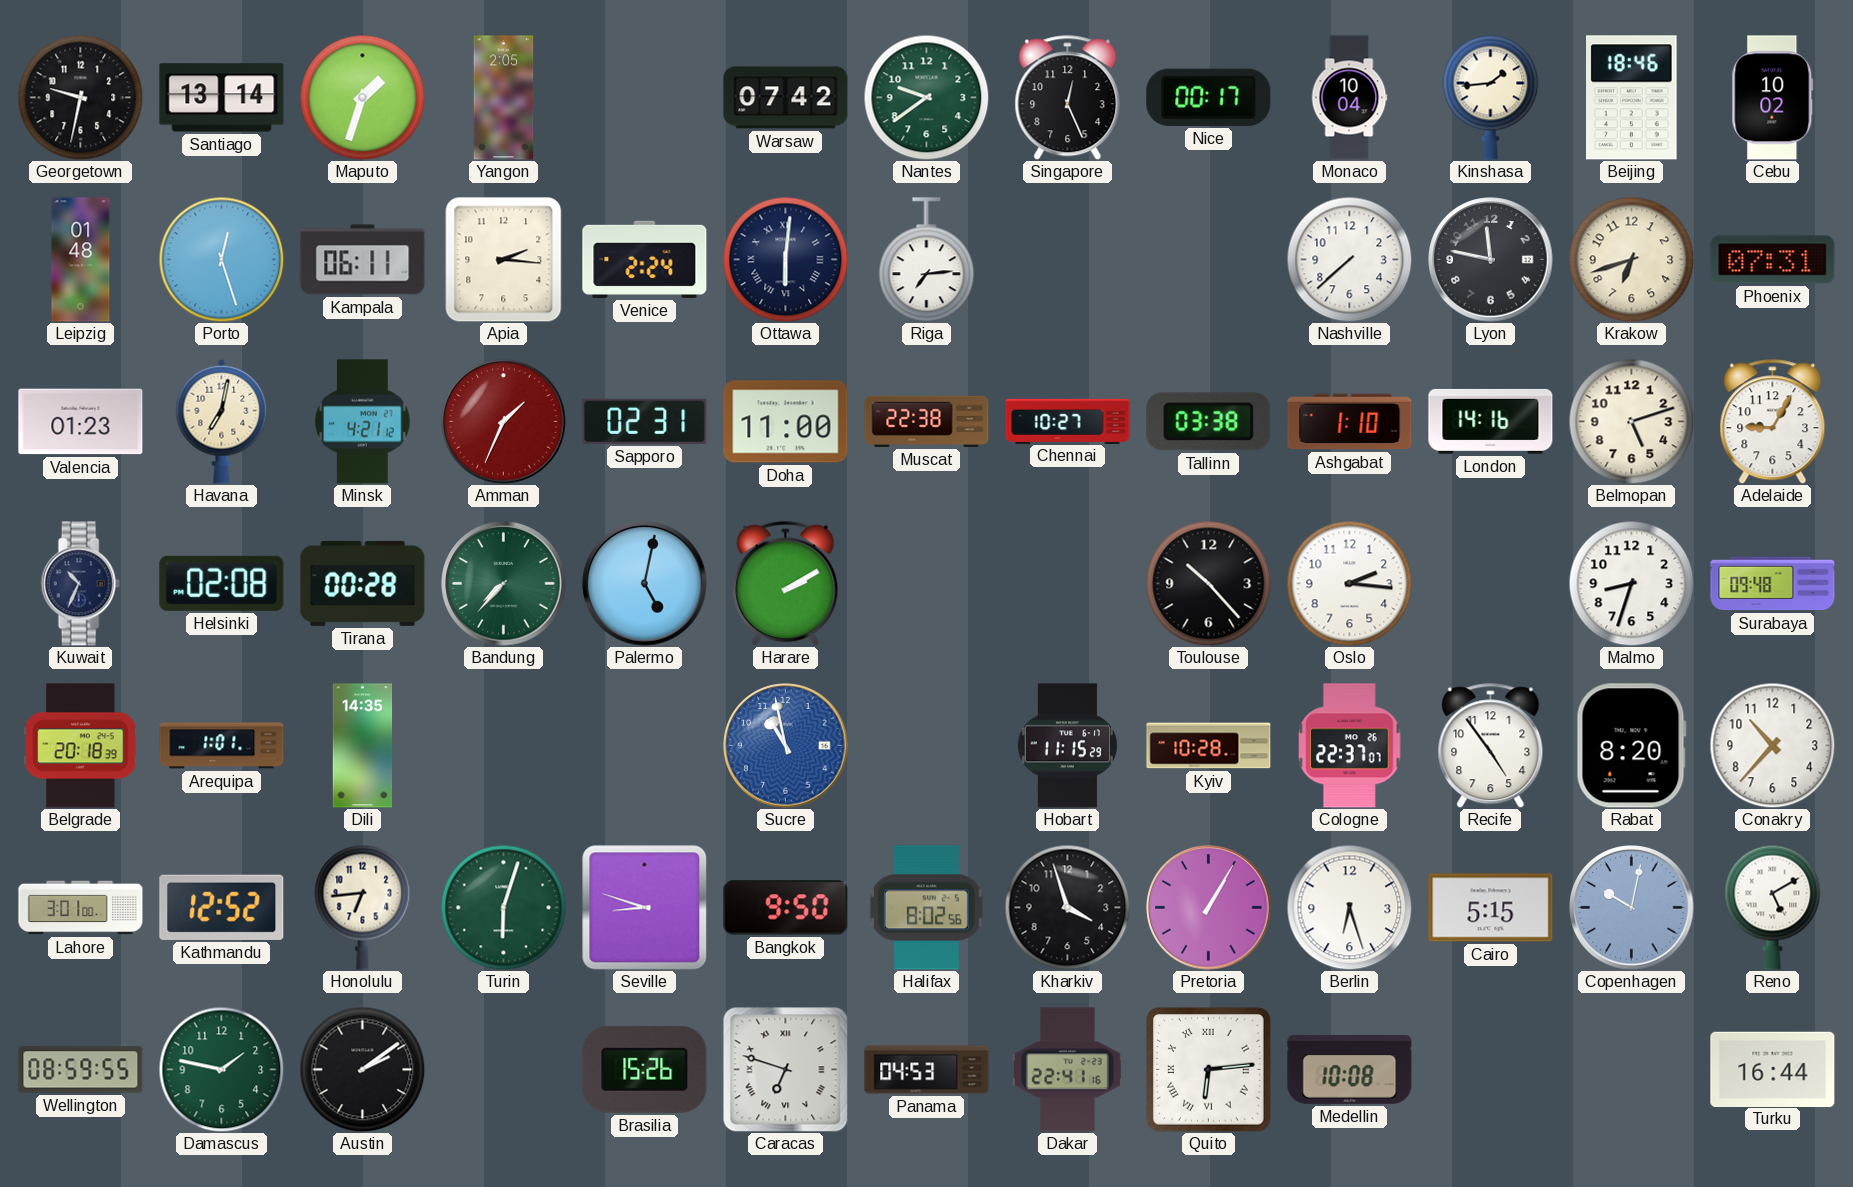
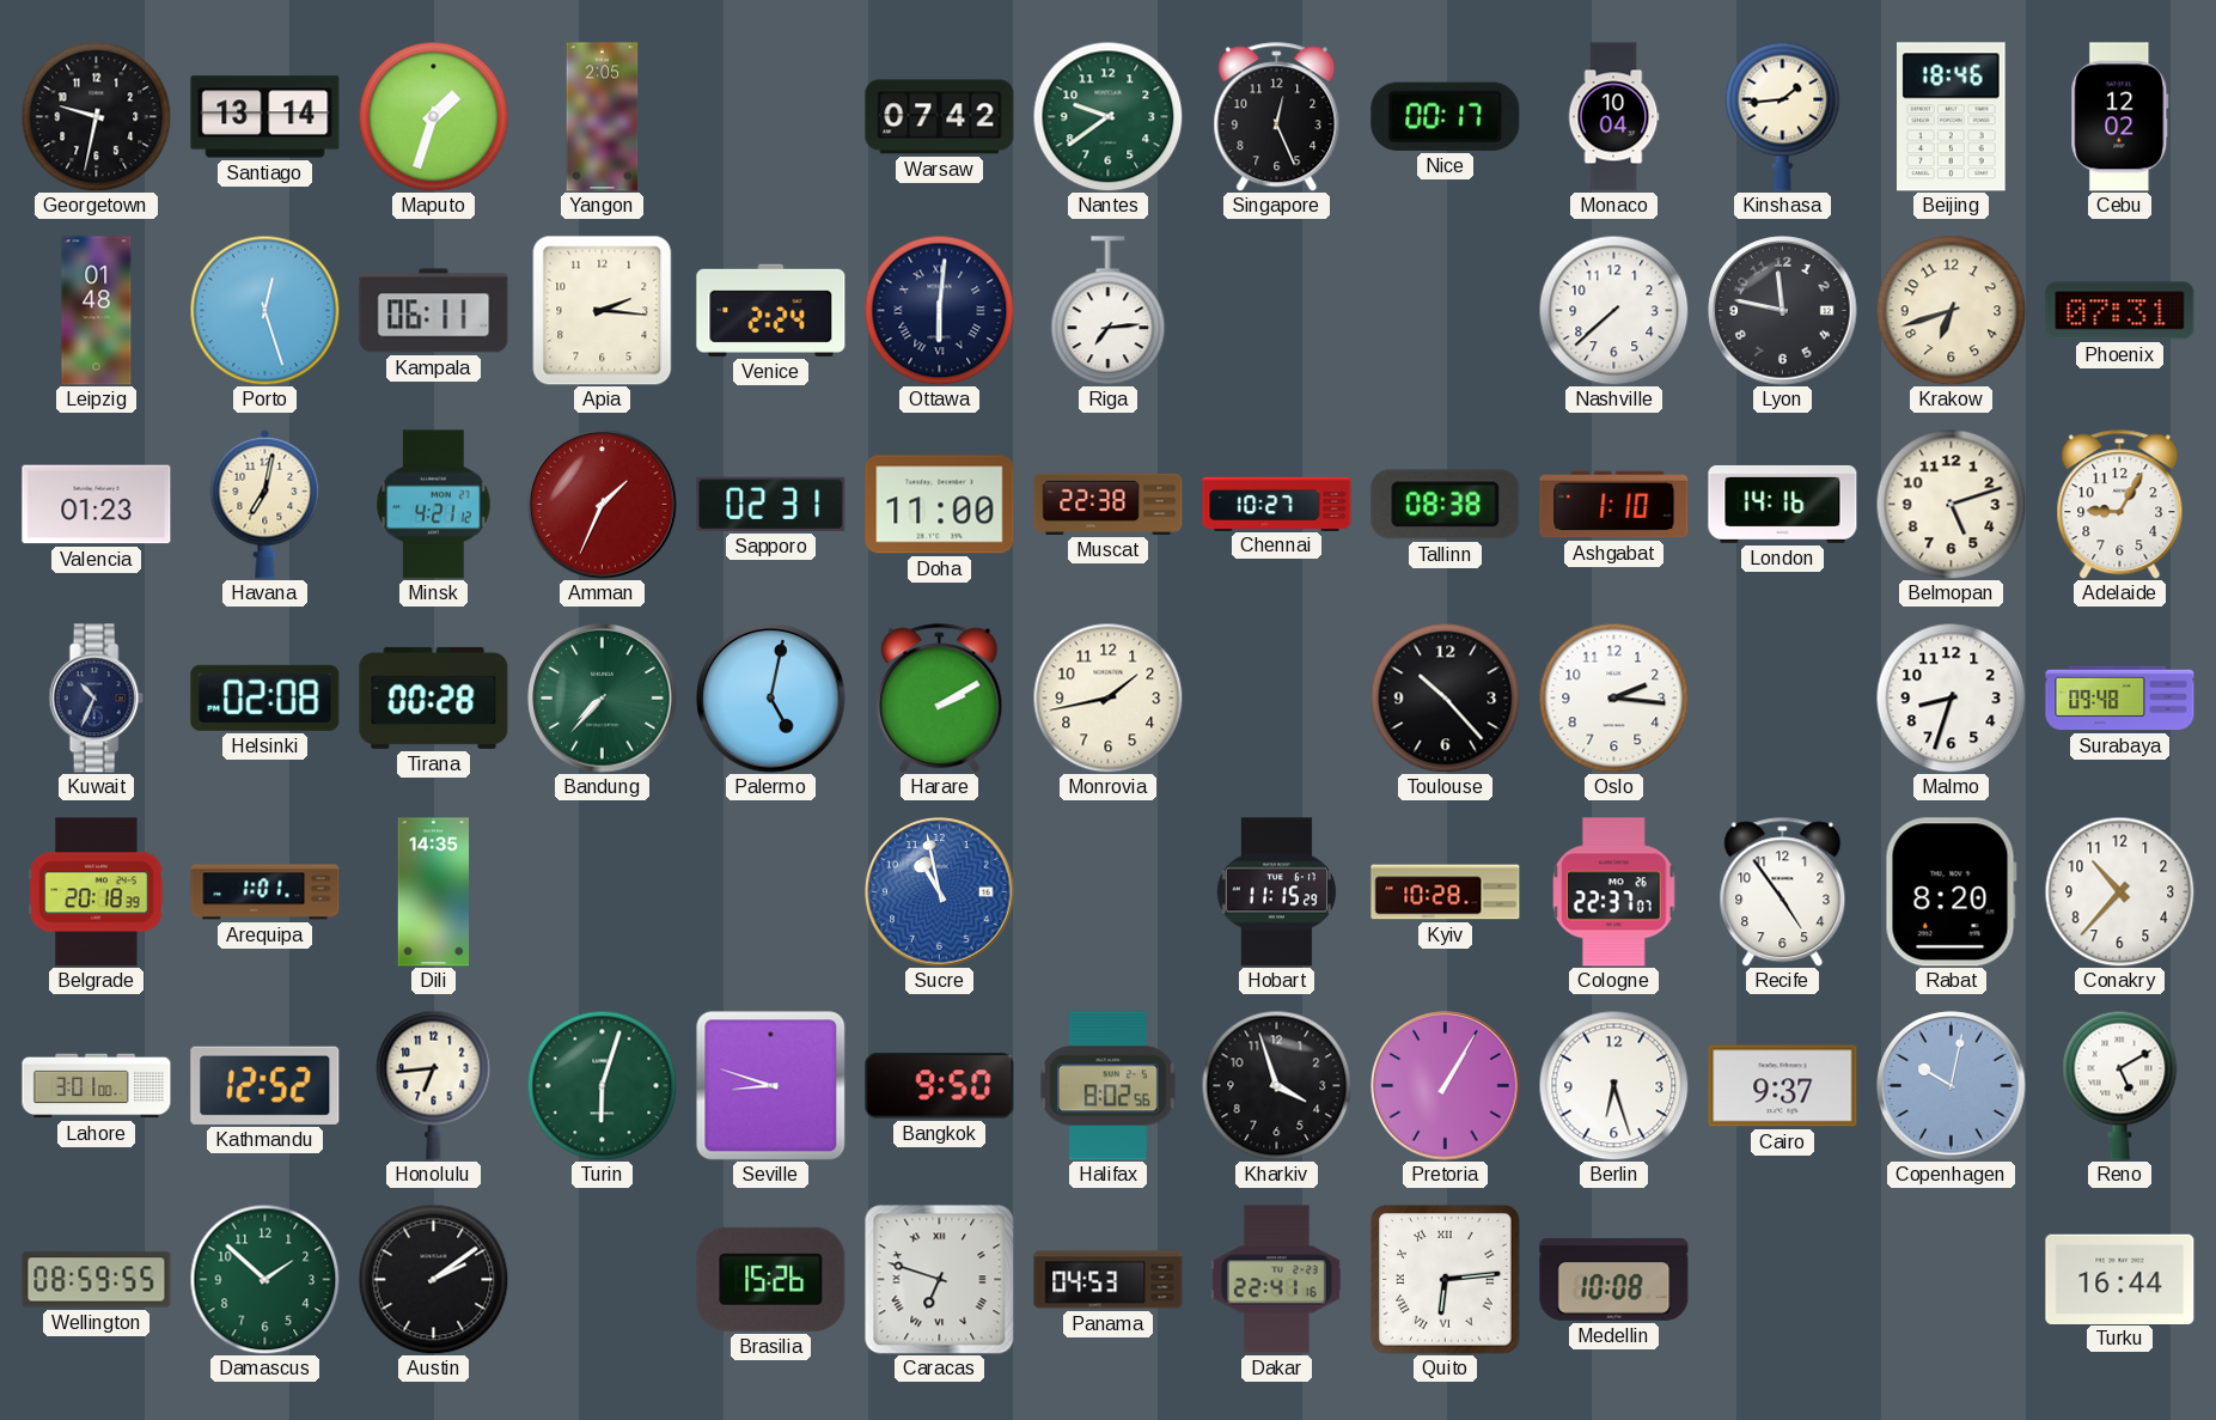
Cebu: 10:02 -> 12:02
Tallinn: 03:38 -> 08:38
Monrovia: none -> 1:43
Cairo: 5:15 -> 9:37
Damascus: 1:47 -> 1:52
